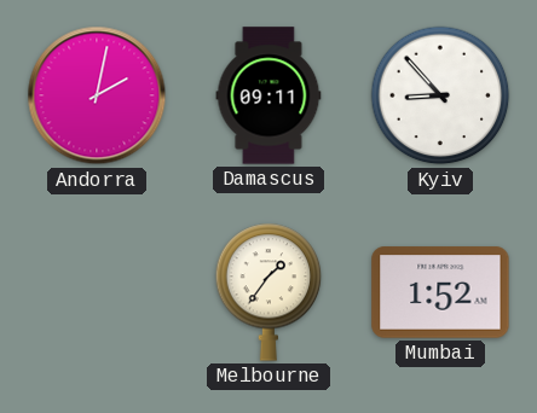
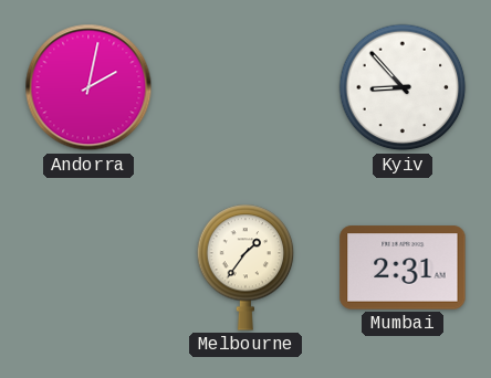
Damascus: 09:11 -> none
Mumbai: 1:52 -> 2:31
